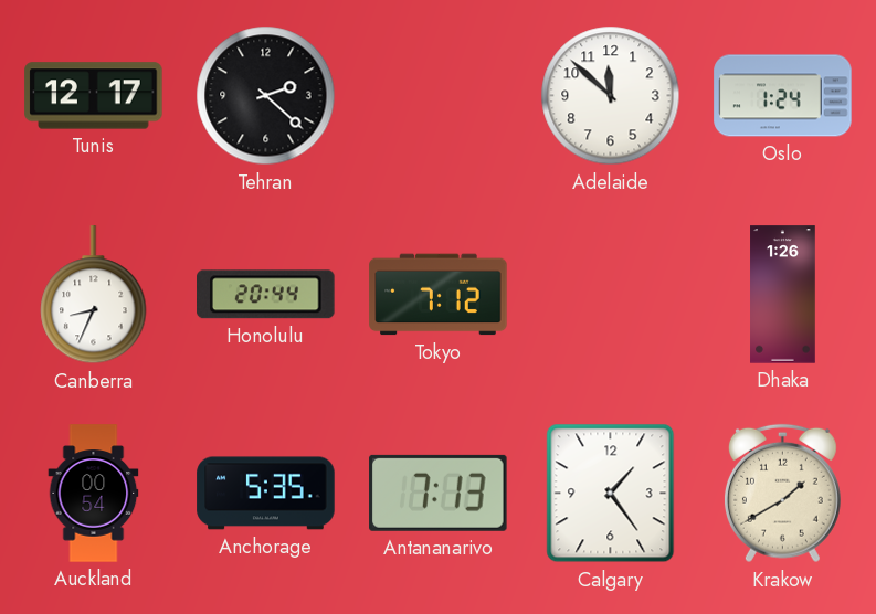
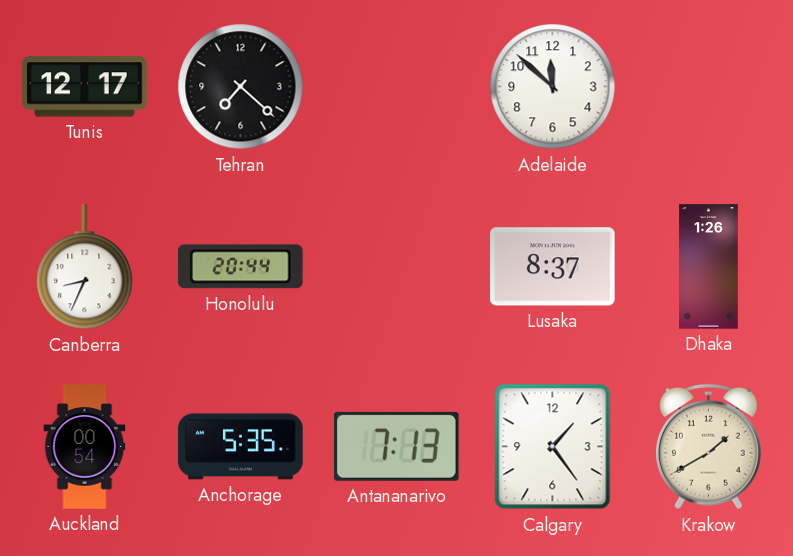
Tehran: 2:22 -> 7:22
Oslo: 1:24 -> none
Tokyo: 7:12 -> none
Lusaka: none -> 8:37
